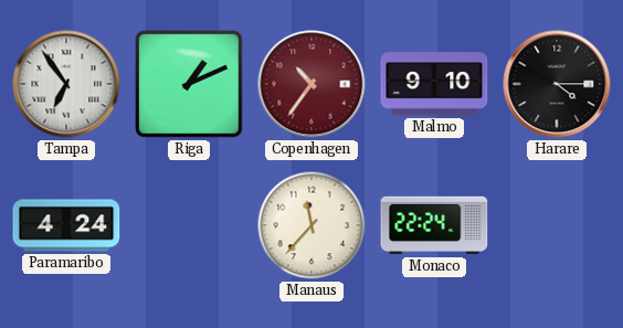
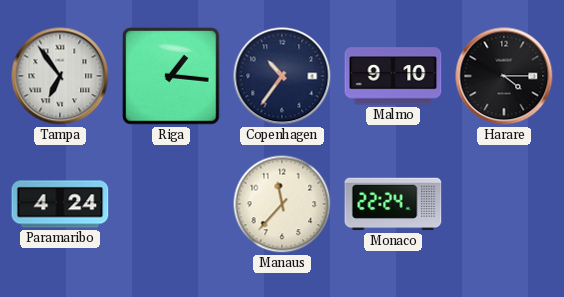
Riga: 1:11 -> 1:16
Copenhagen dial: burgundy -> navy
